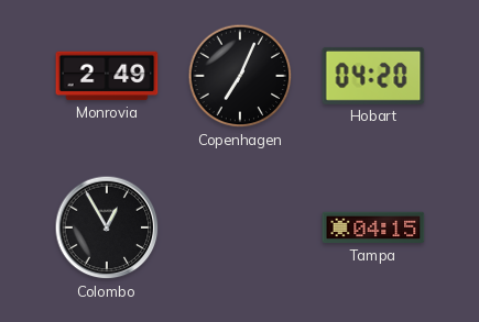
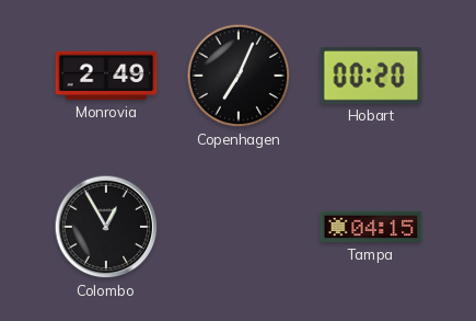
Hobart: 04:20 -> 00:20
